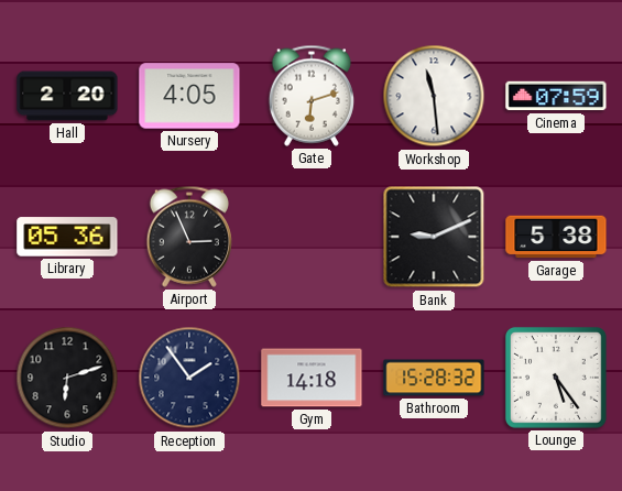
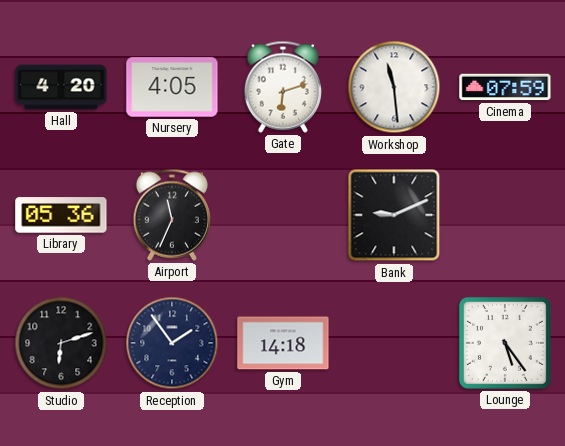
Hall: 2:20 -> 4:20
Airport: 2:56 -> 11:34
Garage: 5:38 -> none
Bathroom: 15:28 -> none
